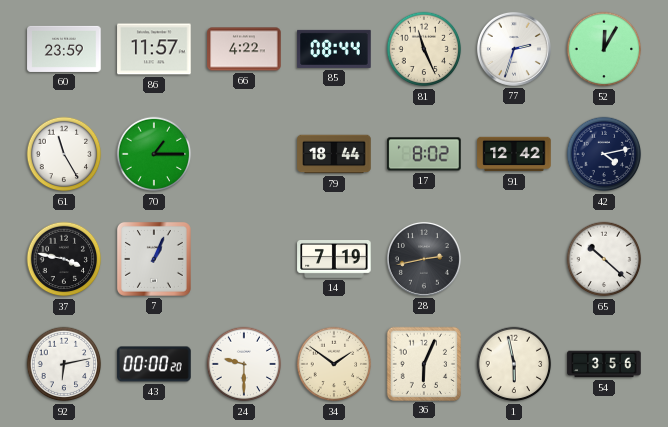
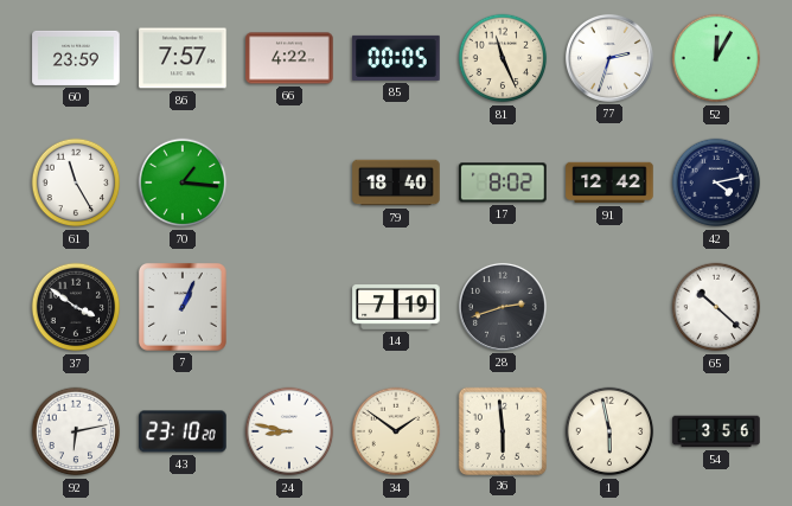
86: 11:57 -> 7:57
85: 08:44 -> 00:05
70: 1:15 -> 1:16
79: 18:44 -> 18:40
37: 3:47 -> 3:51
28: 2:43 -> 2:42
43: 00:00 -> 23:10
24: 9:30 -> 8:47
36: 6:04 -> 5:59
